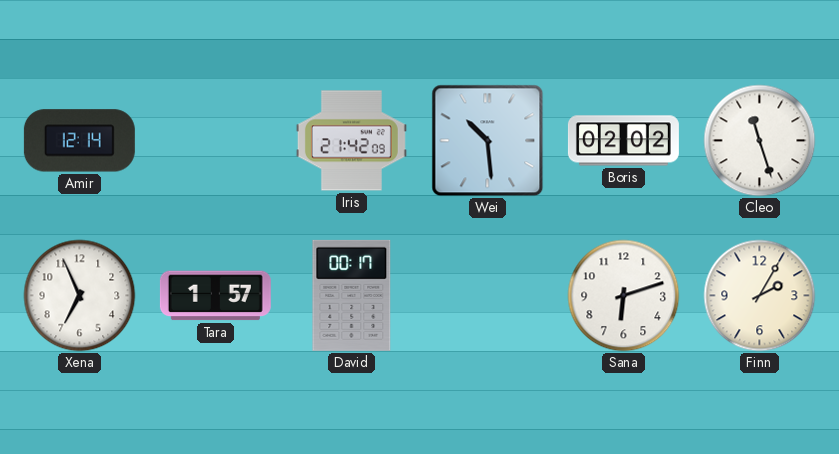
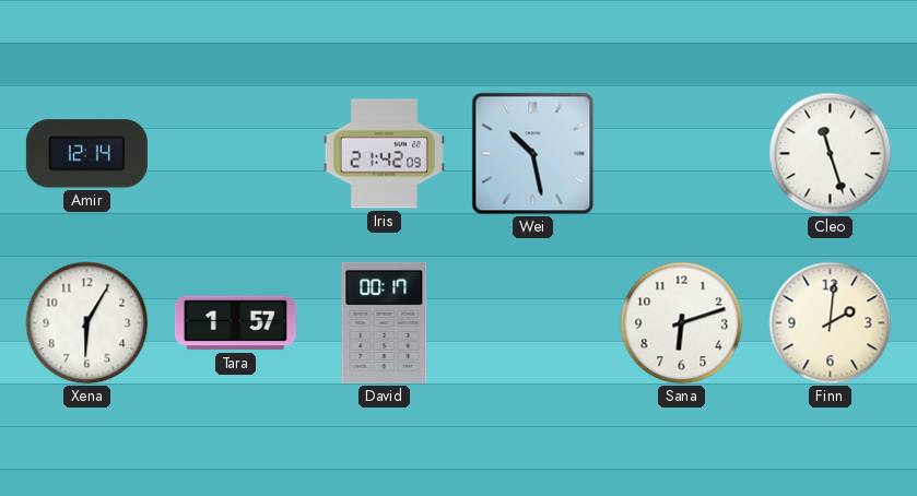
Wei: 10:29 -> 10:28
Boris: 02:02 -> none
Xena: 6:56 -> 6:05
Finn: 2:05 -> 2:01
